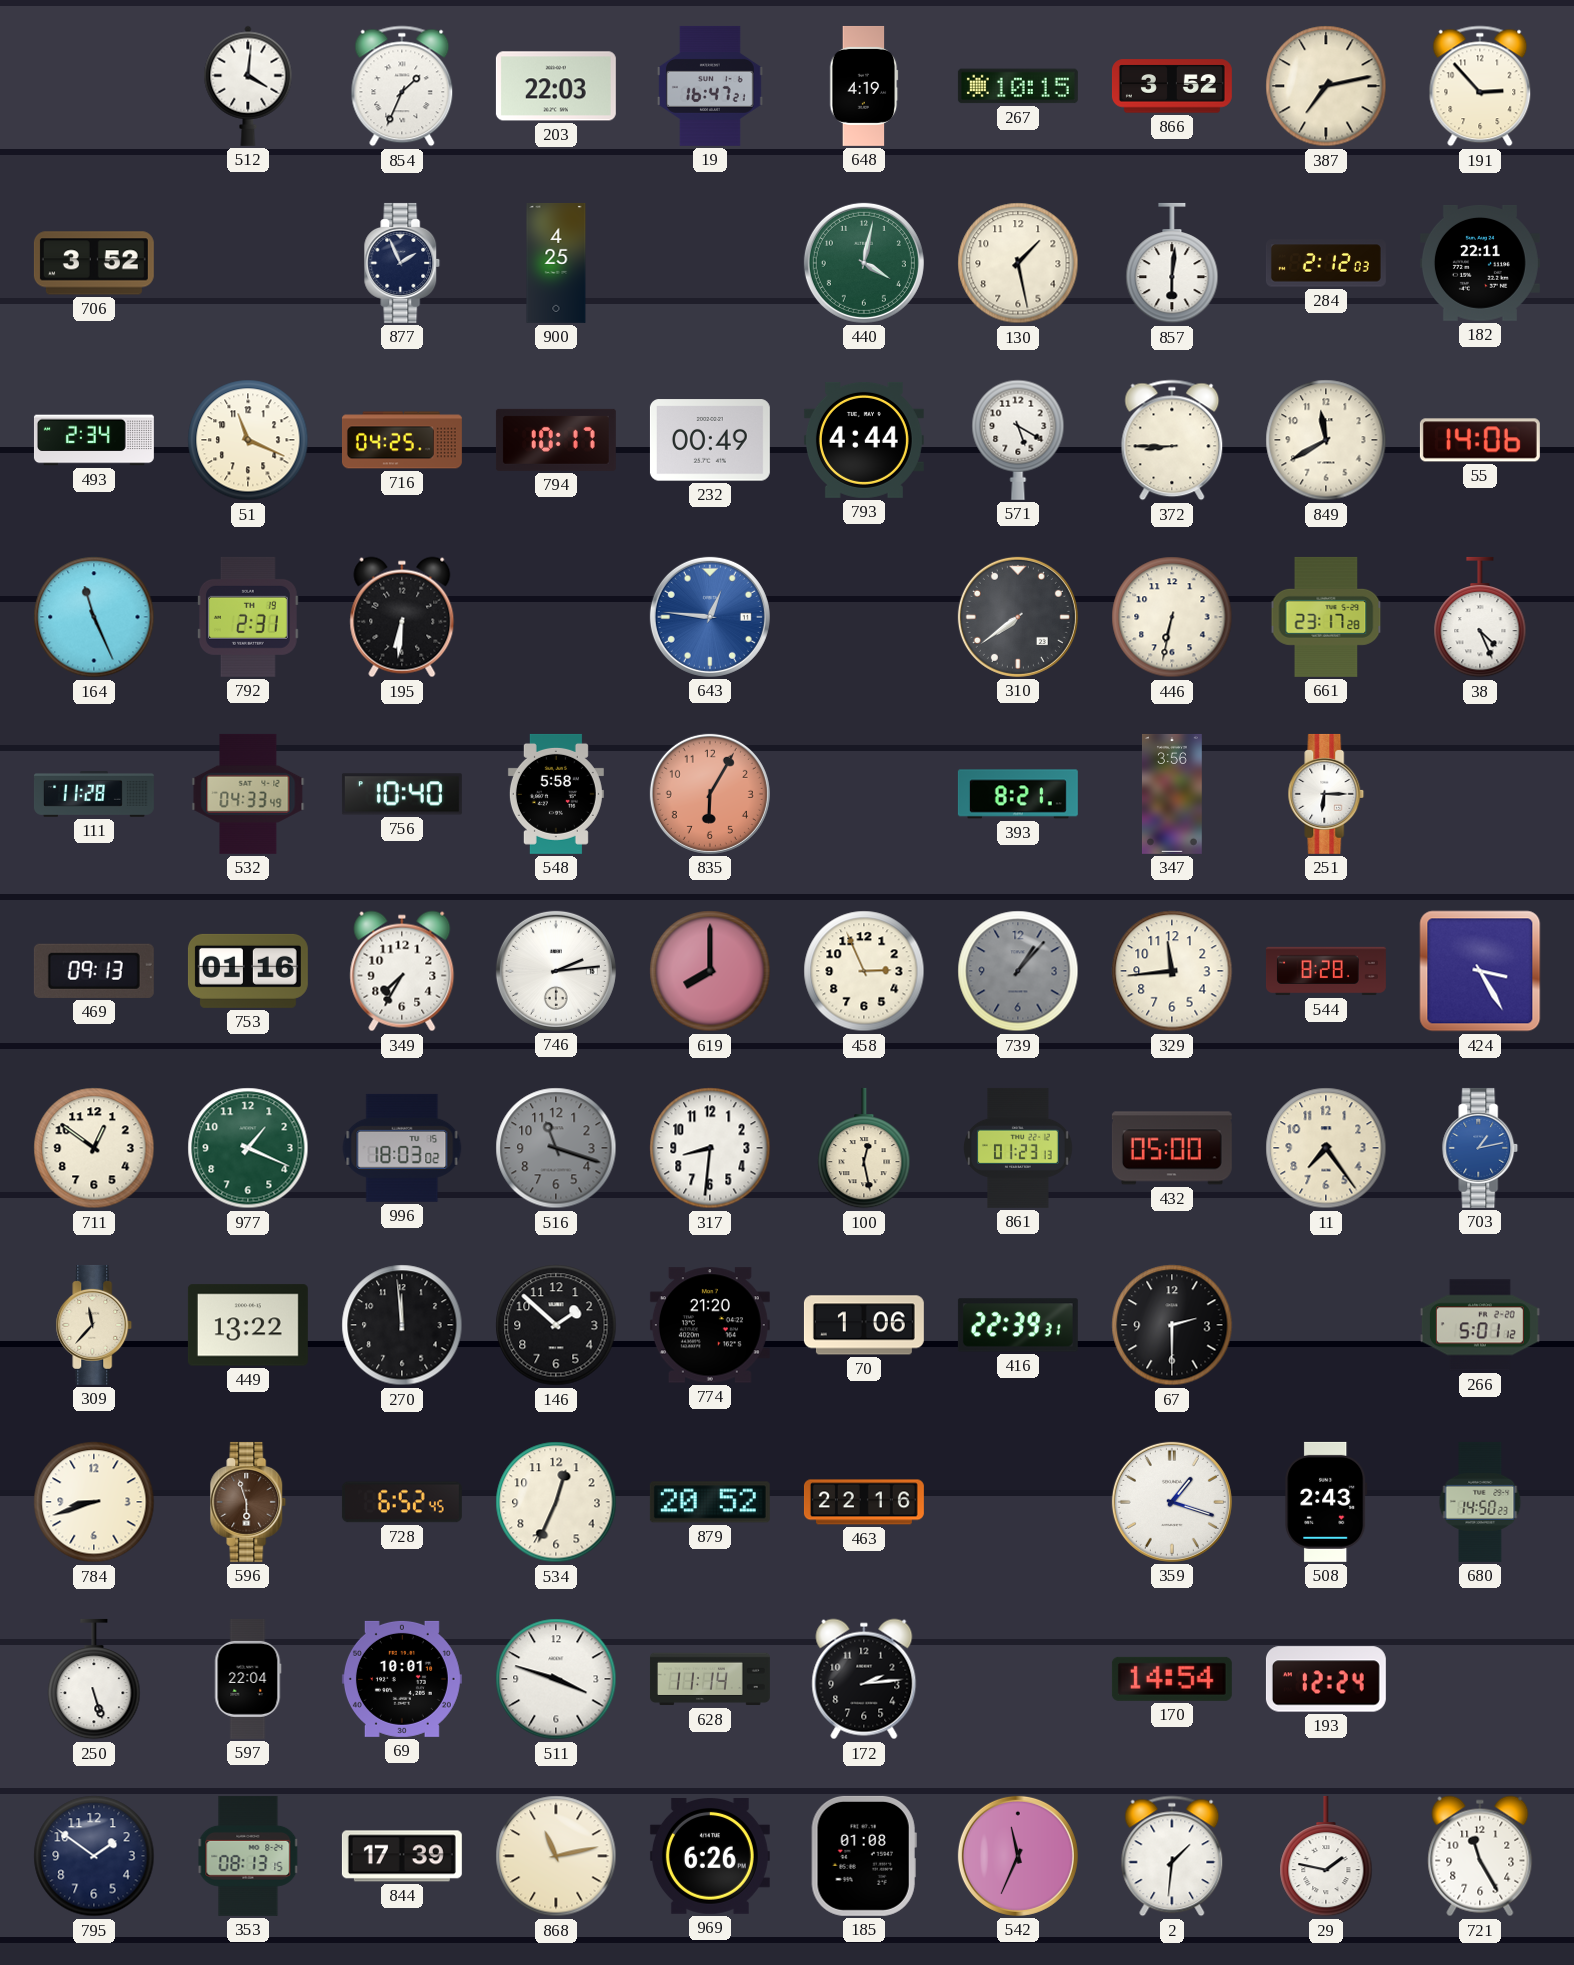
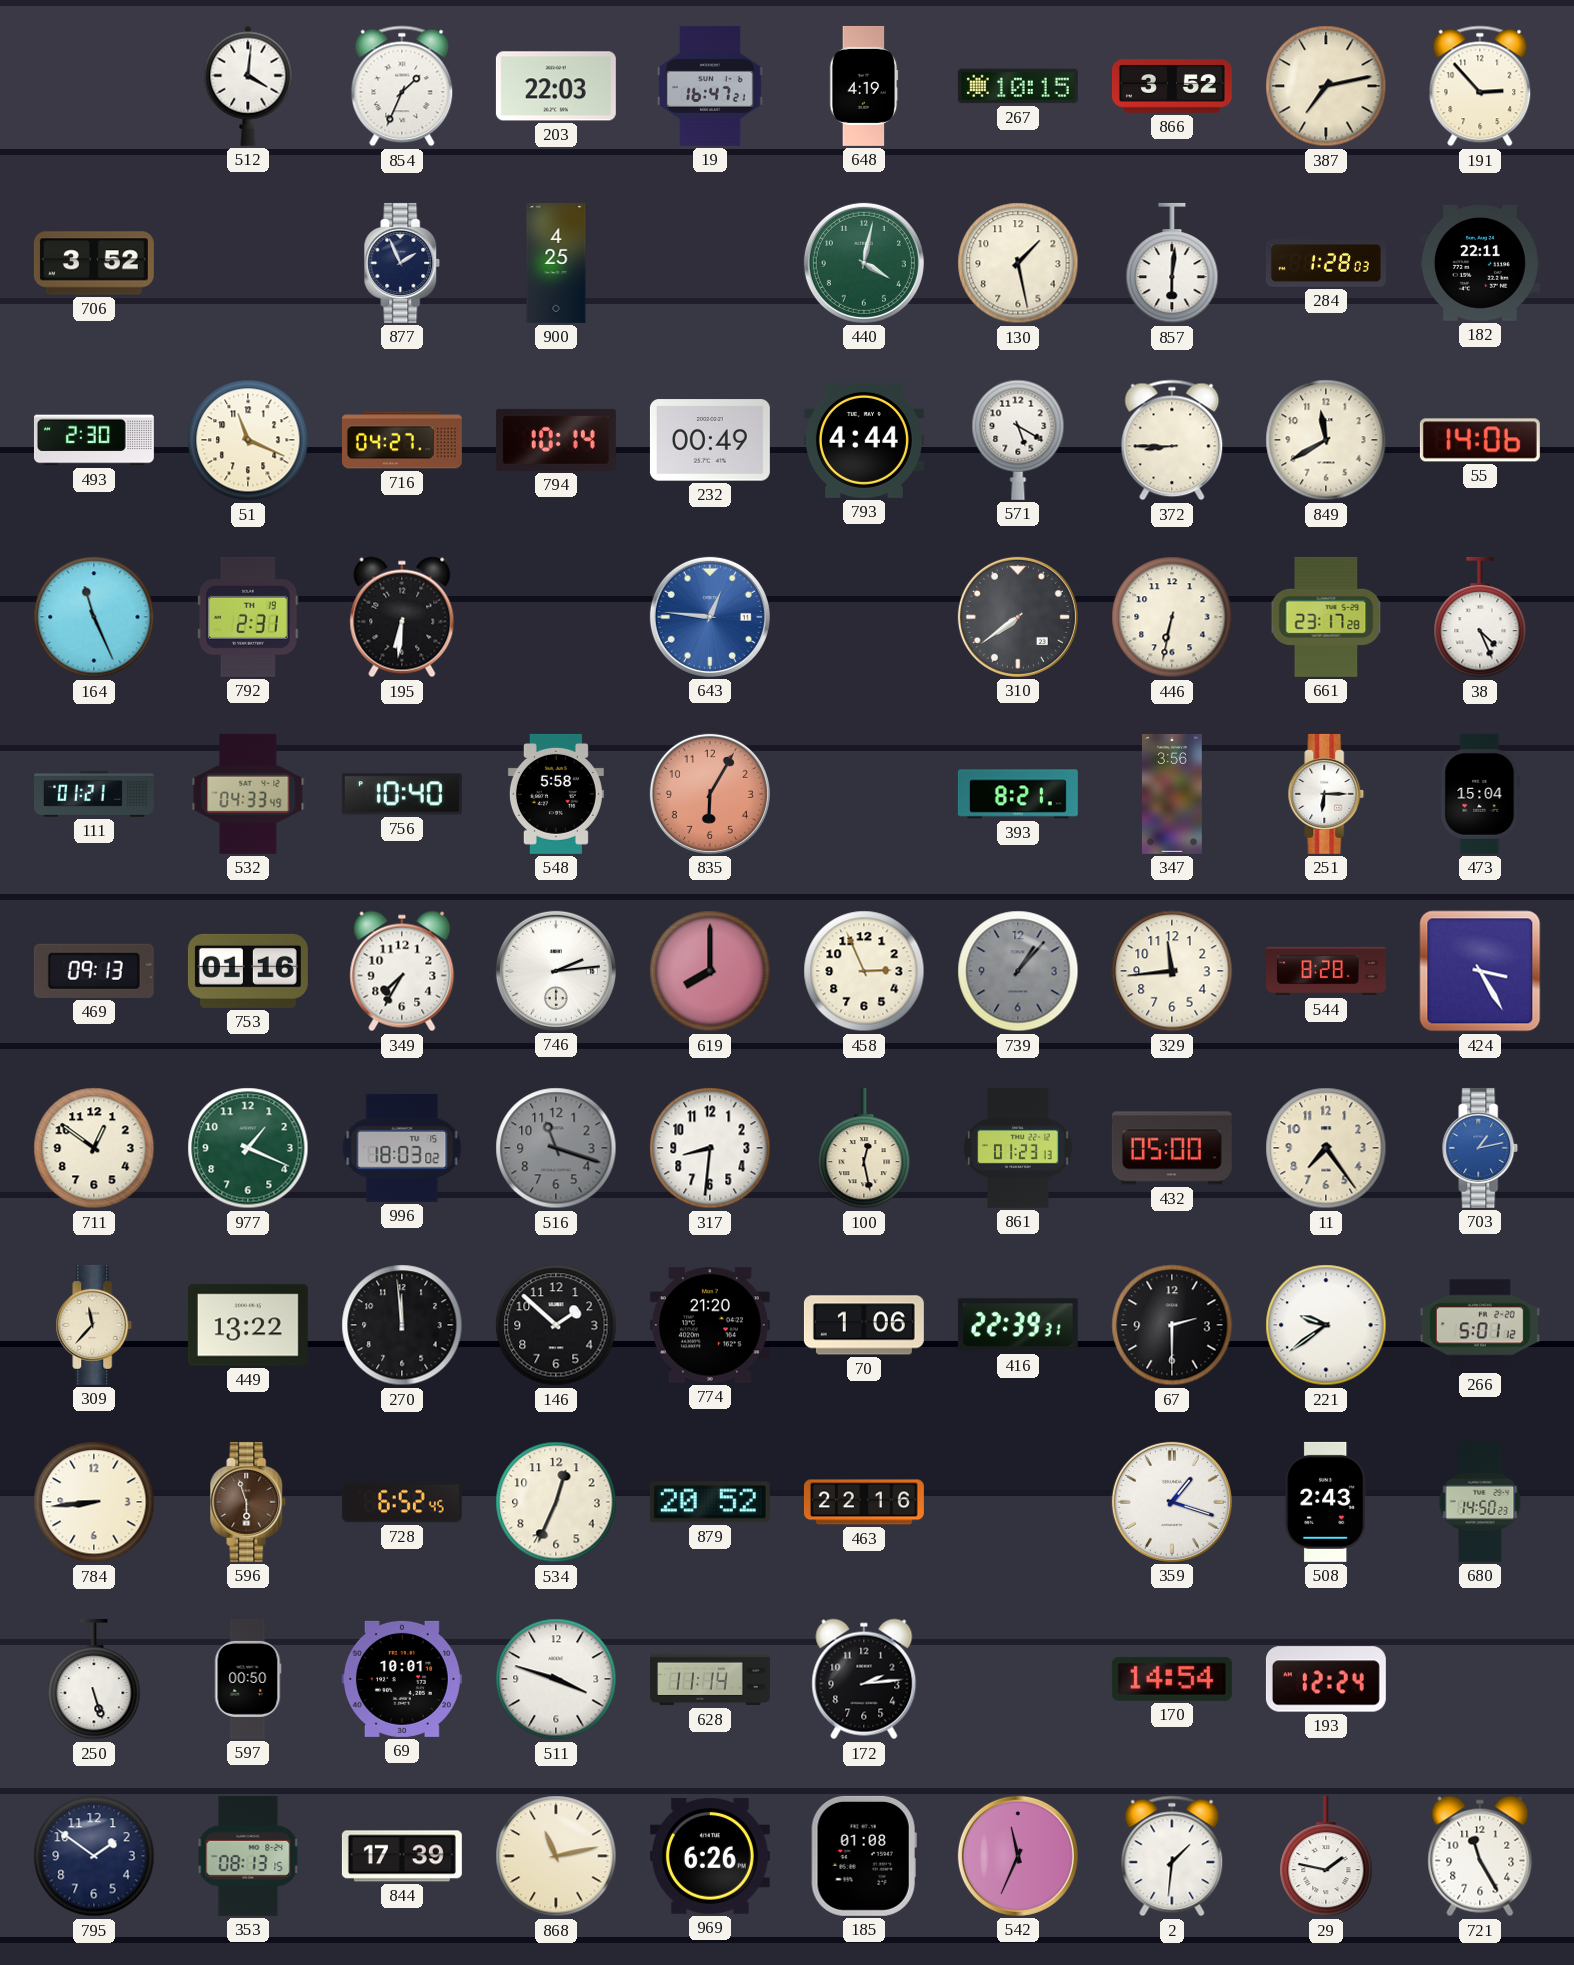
284: 2:12 -> 1:28
493: 2:34 -> 2:30
716: 04:25 -> 04:27
794: 10:17 -> 10:14
111: 11:28 -> 01:21
473: none -> 15:04
221: none -> 9:39
784: 8:42 -> 8:44
597: 22:04 -> 00:50
